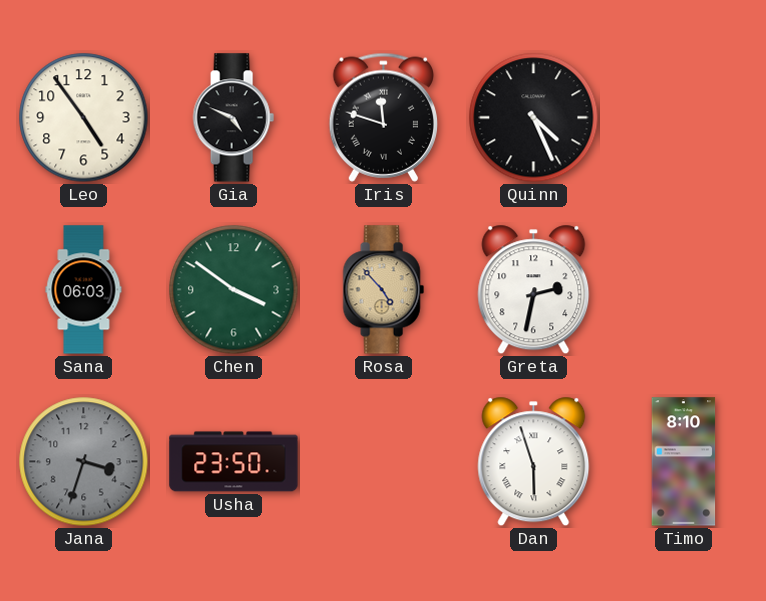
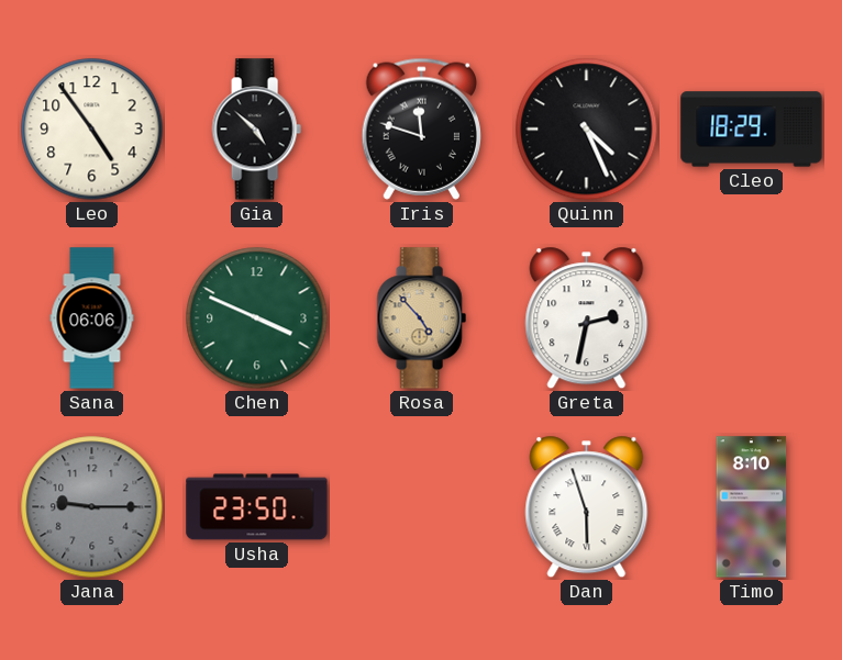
Gia: 4:49 -> 4:52
Cleo: none -> 18:29
Sana: 06:03 -> 06:06
Chen: 3:51 -> 3:49
Jana: 3:33 -> 9:15
